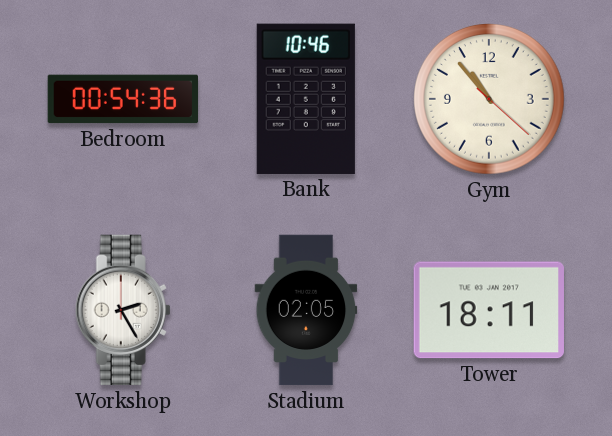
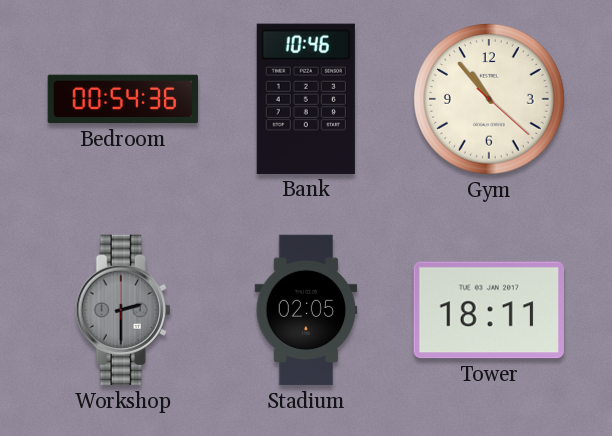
Workshop: 2:25 -> 2:30
Workshop dial: white -> grey
